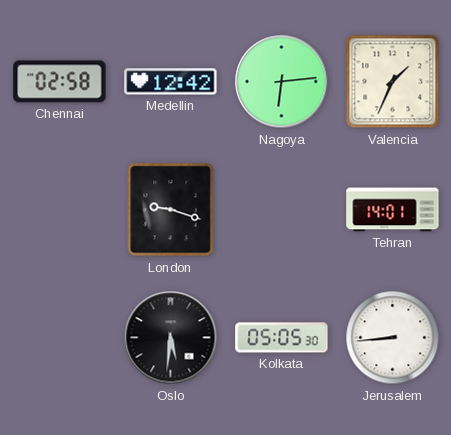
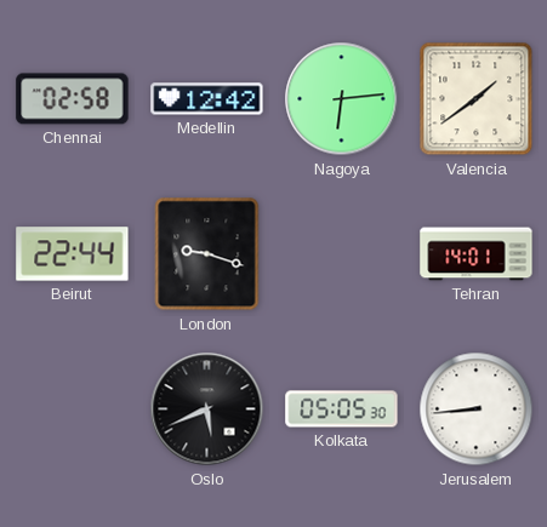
Valencia: 1:34 -> 1:39
Beirut: none -> 22:44
Oslo: 5:31 -> 5:41
